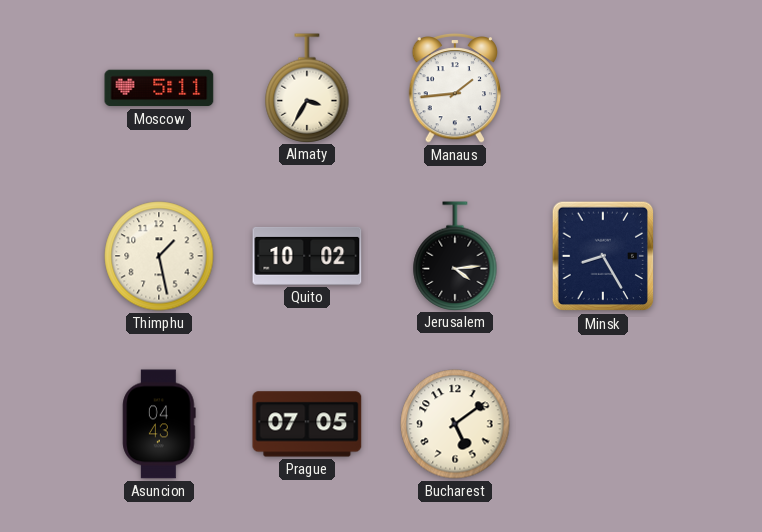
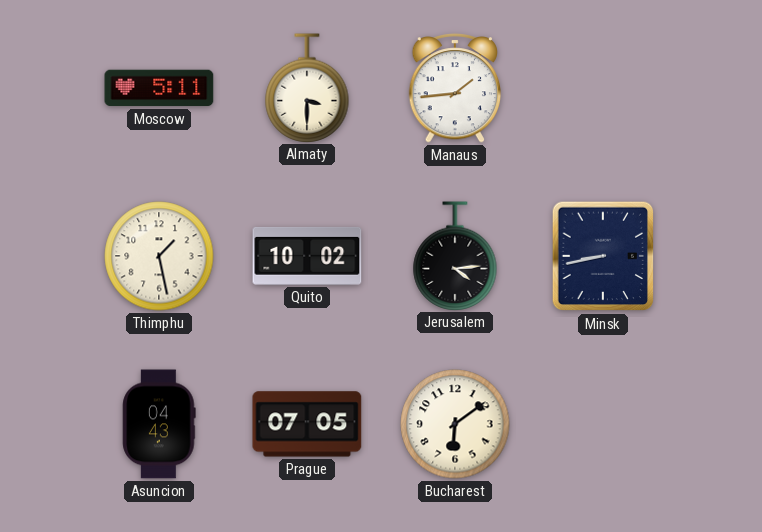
Almaty: 3:35 -> 3:30
Minsk: 8:25 -> 8:43
Bucharest: 5:09 -> 6:09
